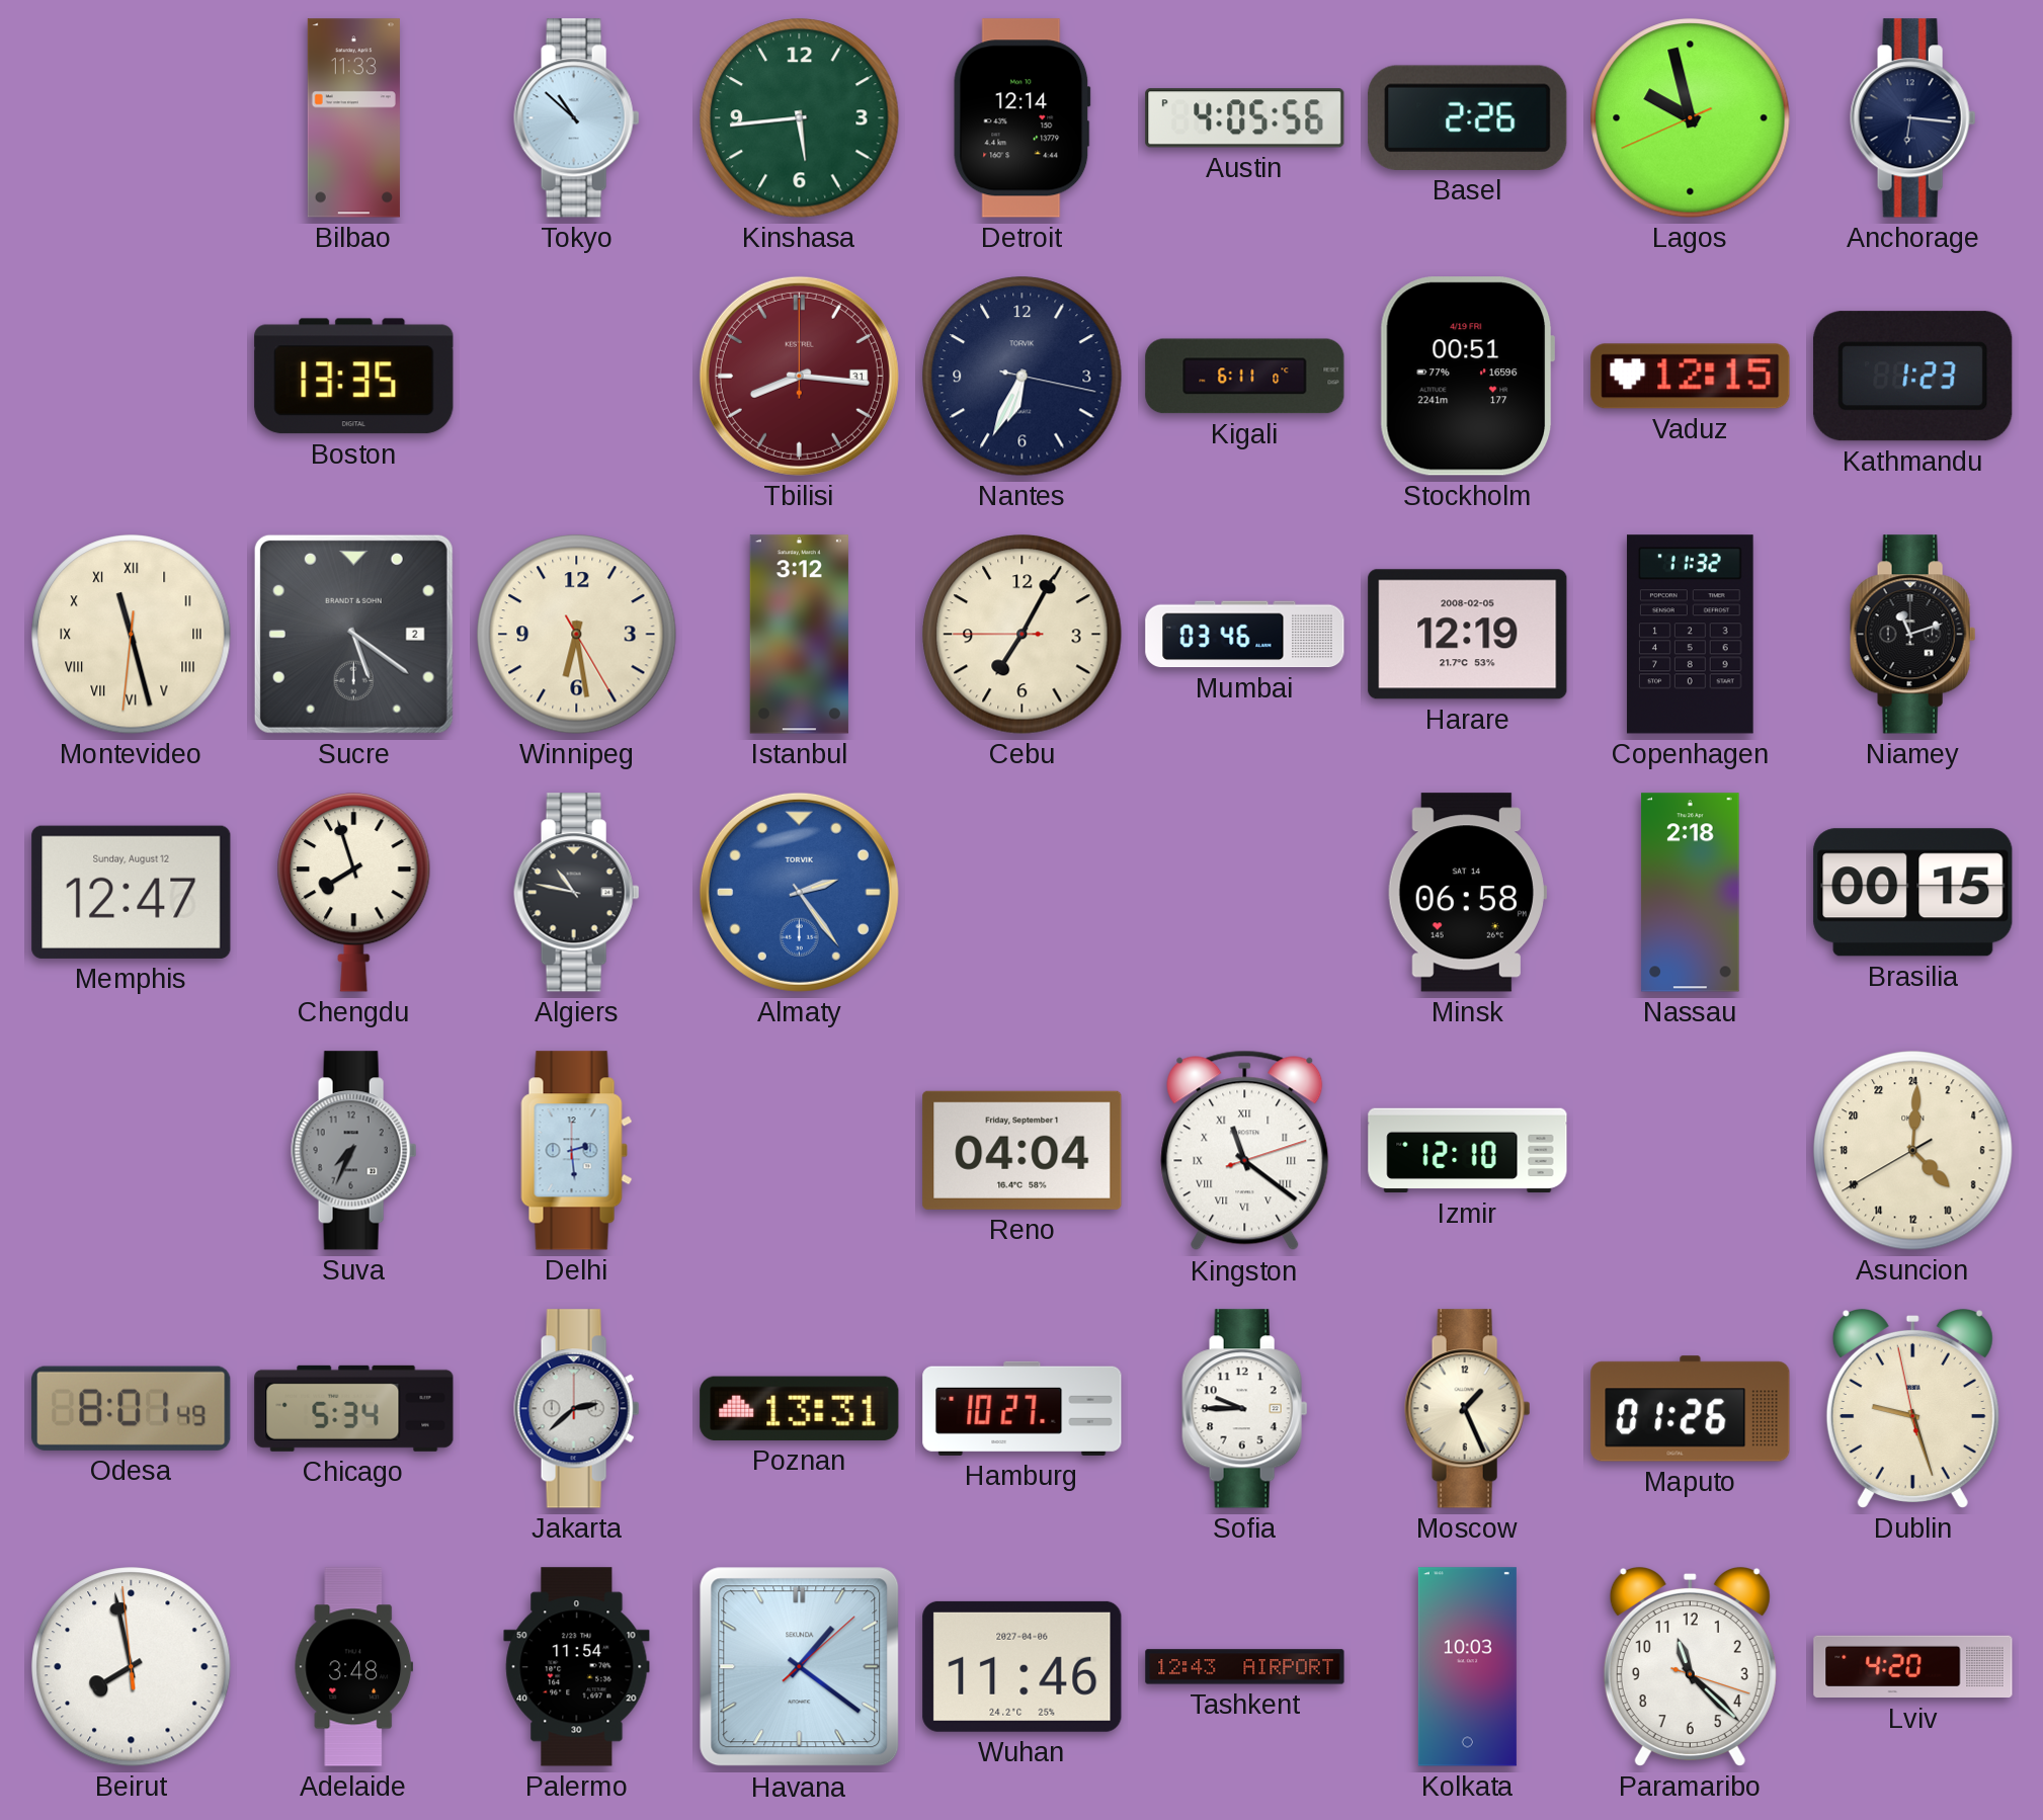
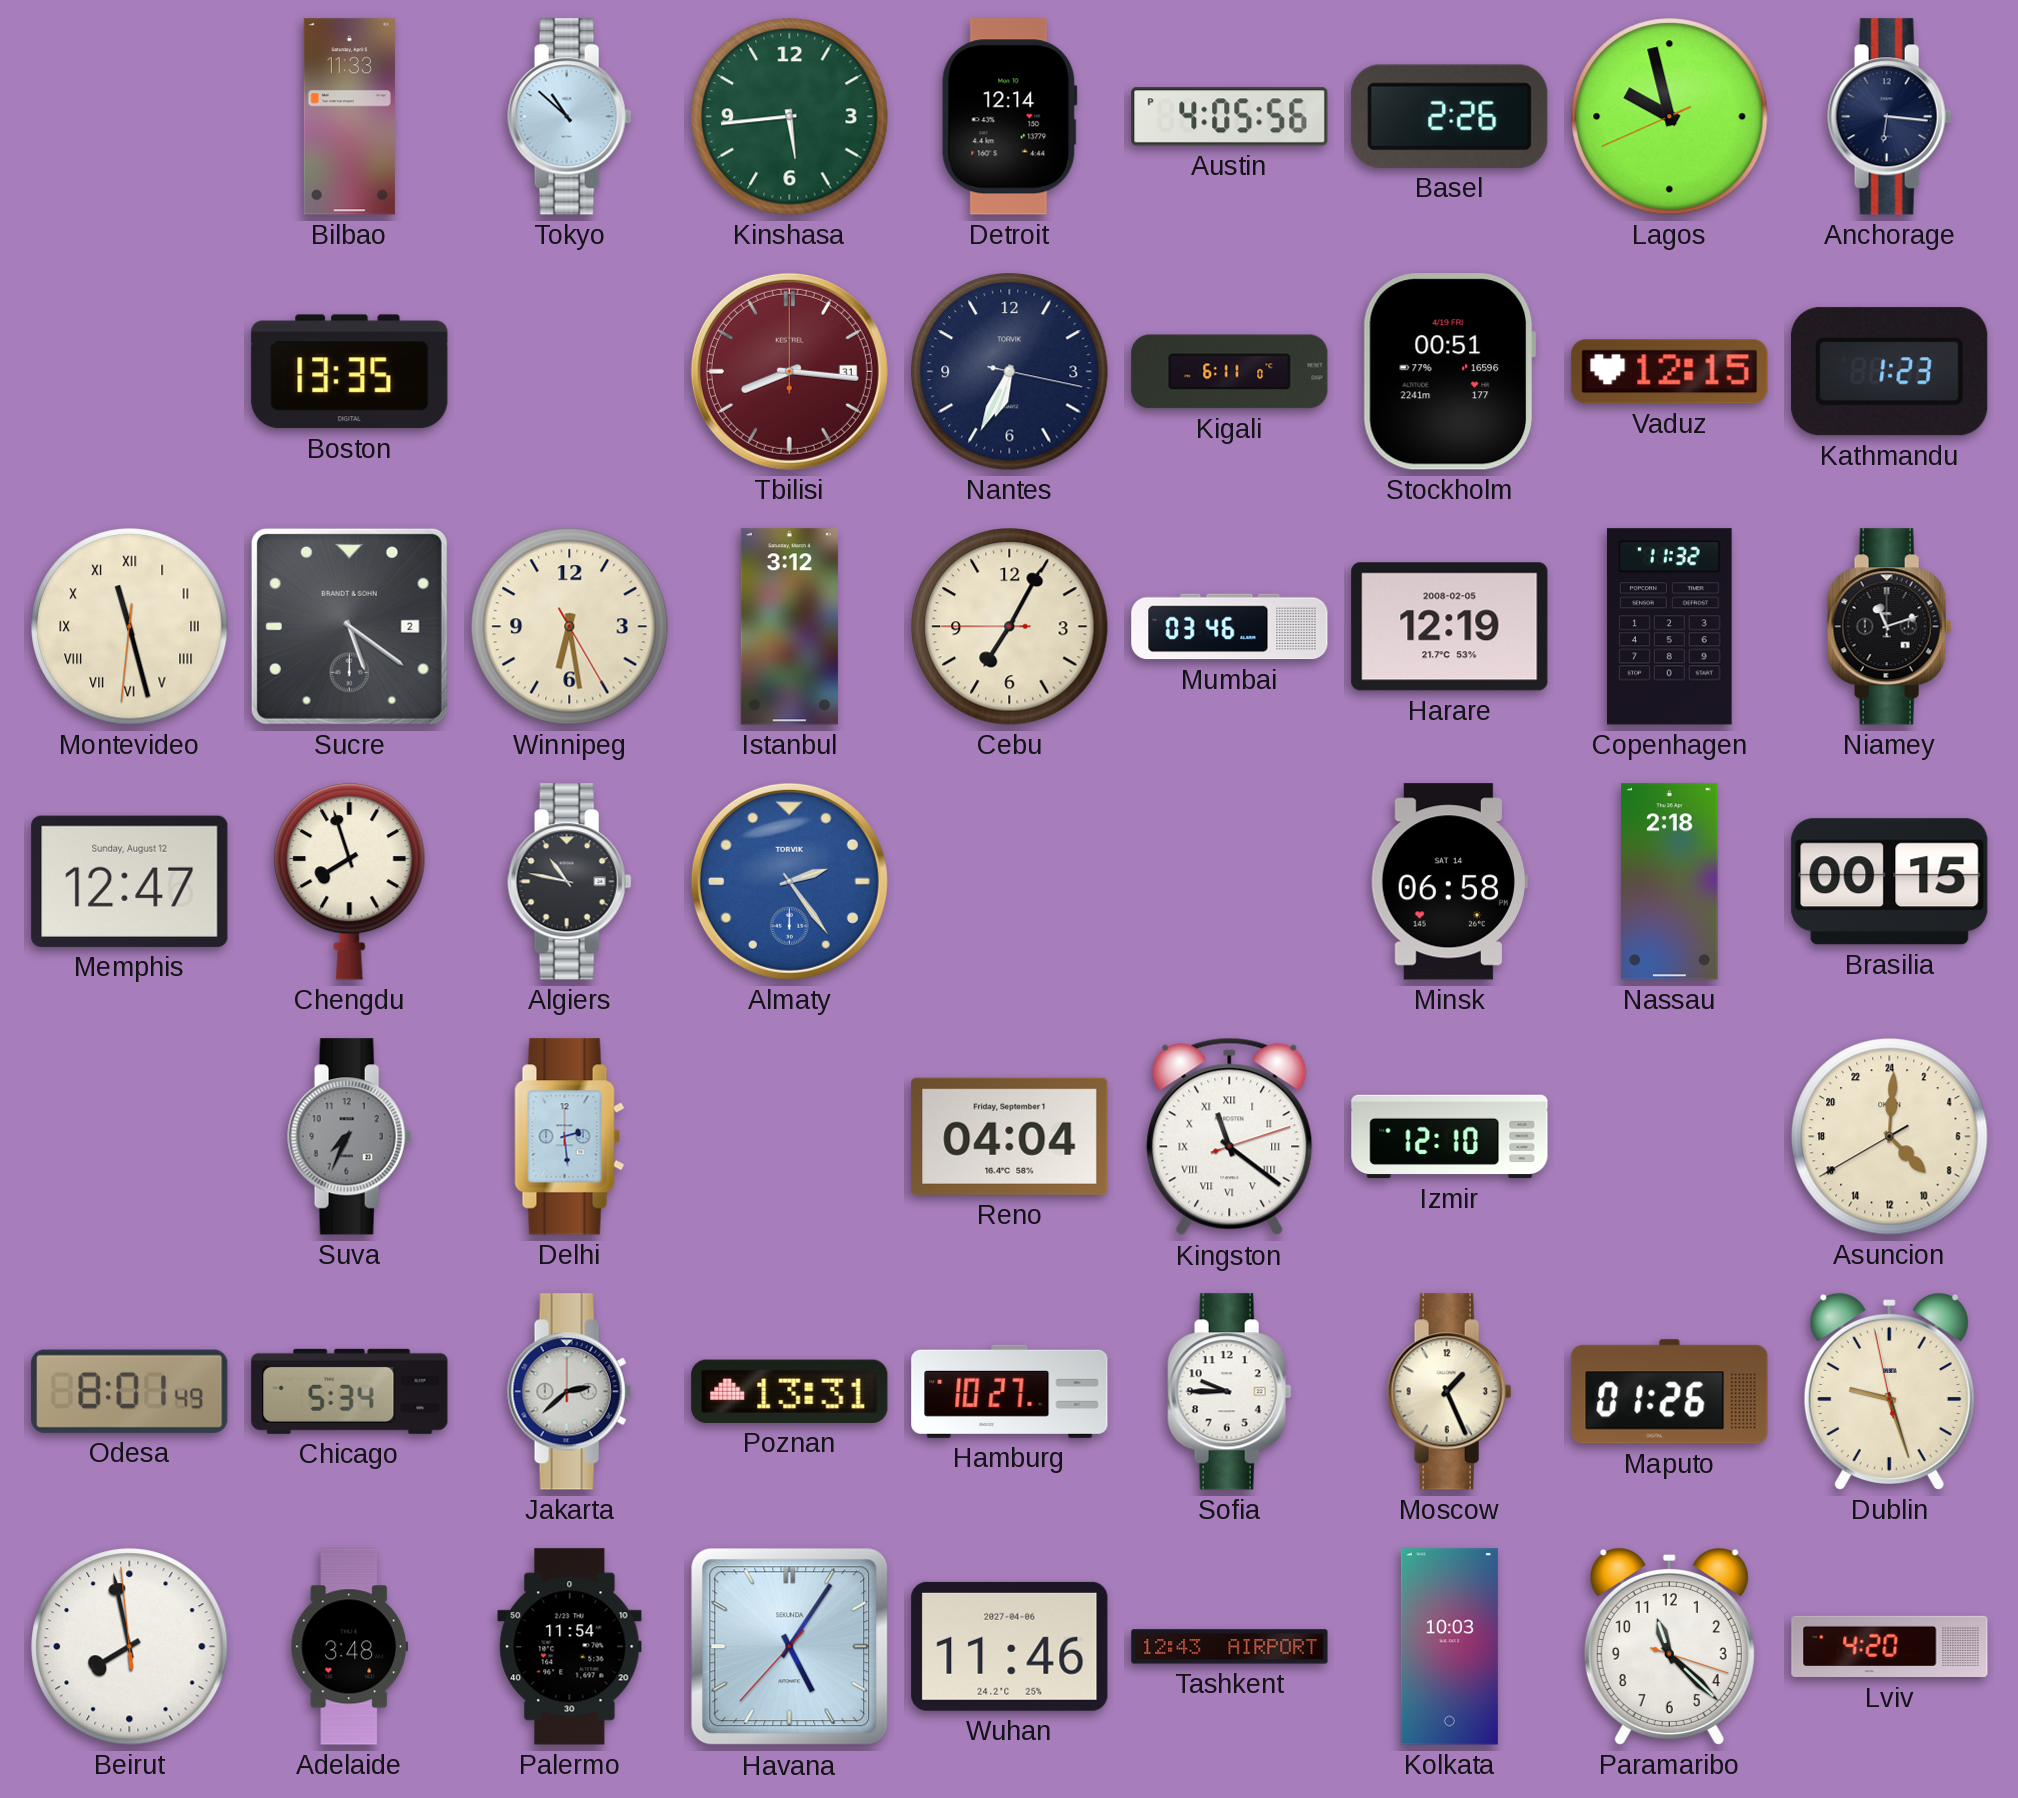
Havana: 1:21 -> 5:05
